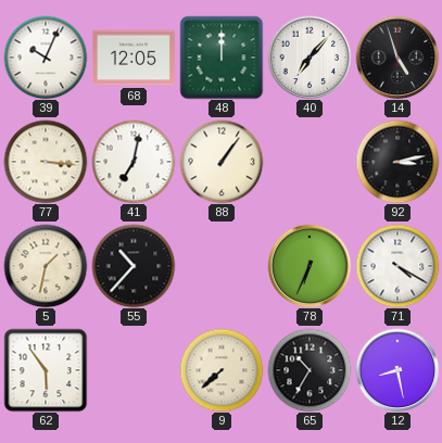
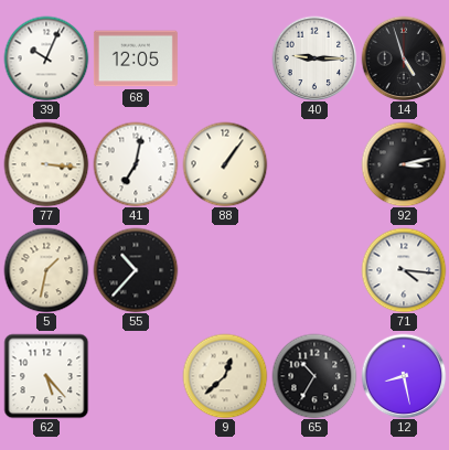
48: 12:00 -> none
40: 7:07 -> 9:15
78: 6:34 -> none
71: 4:20 -> 4:16
62: 5:54 -> 5:23
9: 7:38 -> 12:38
